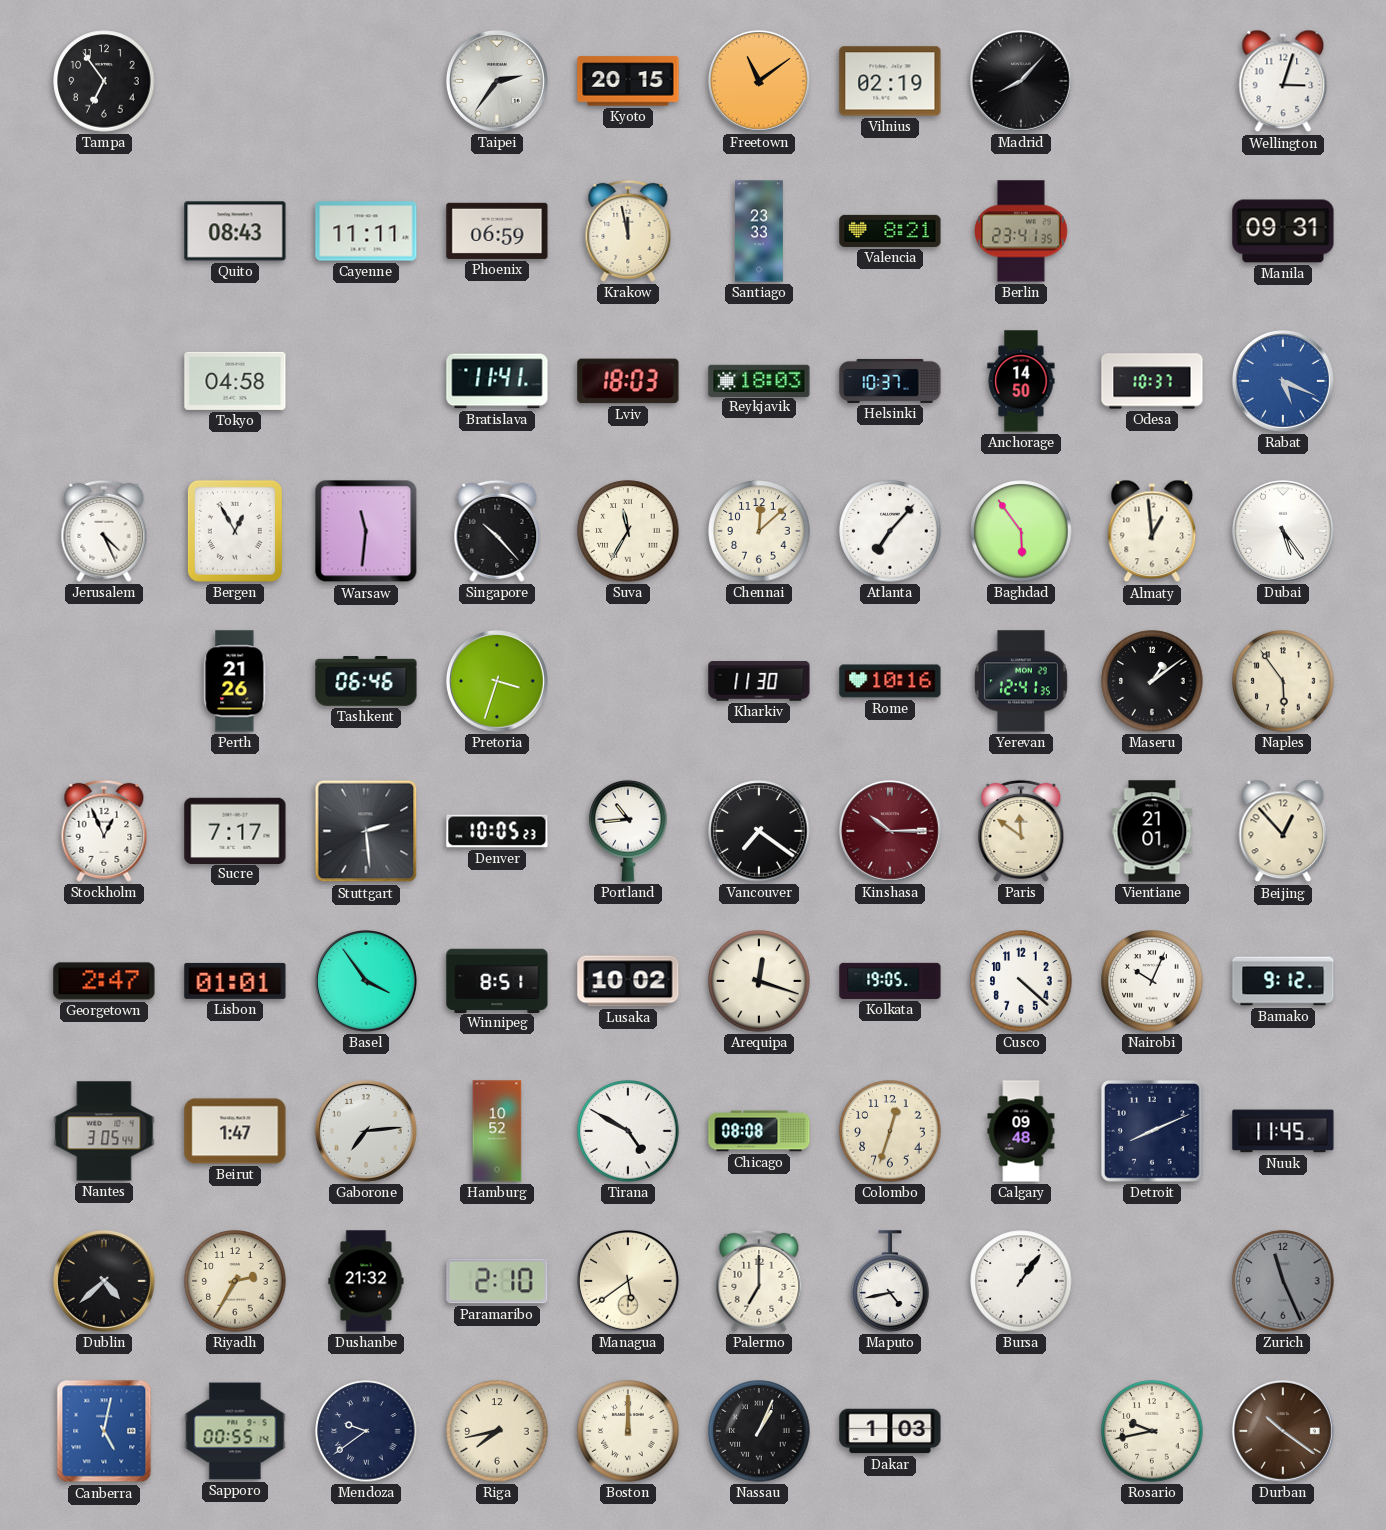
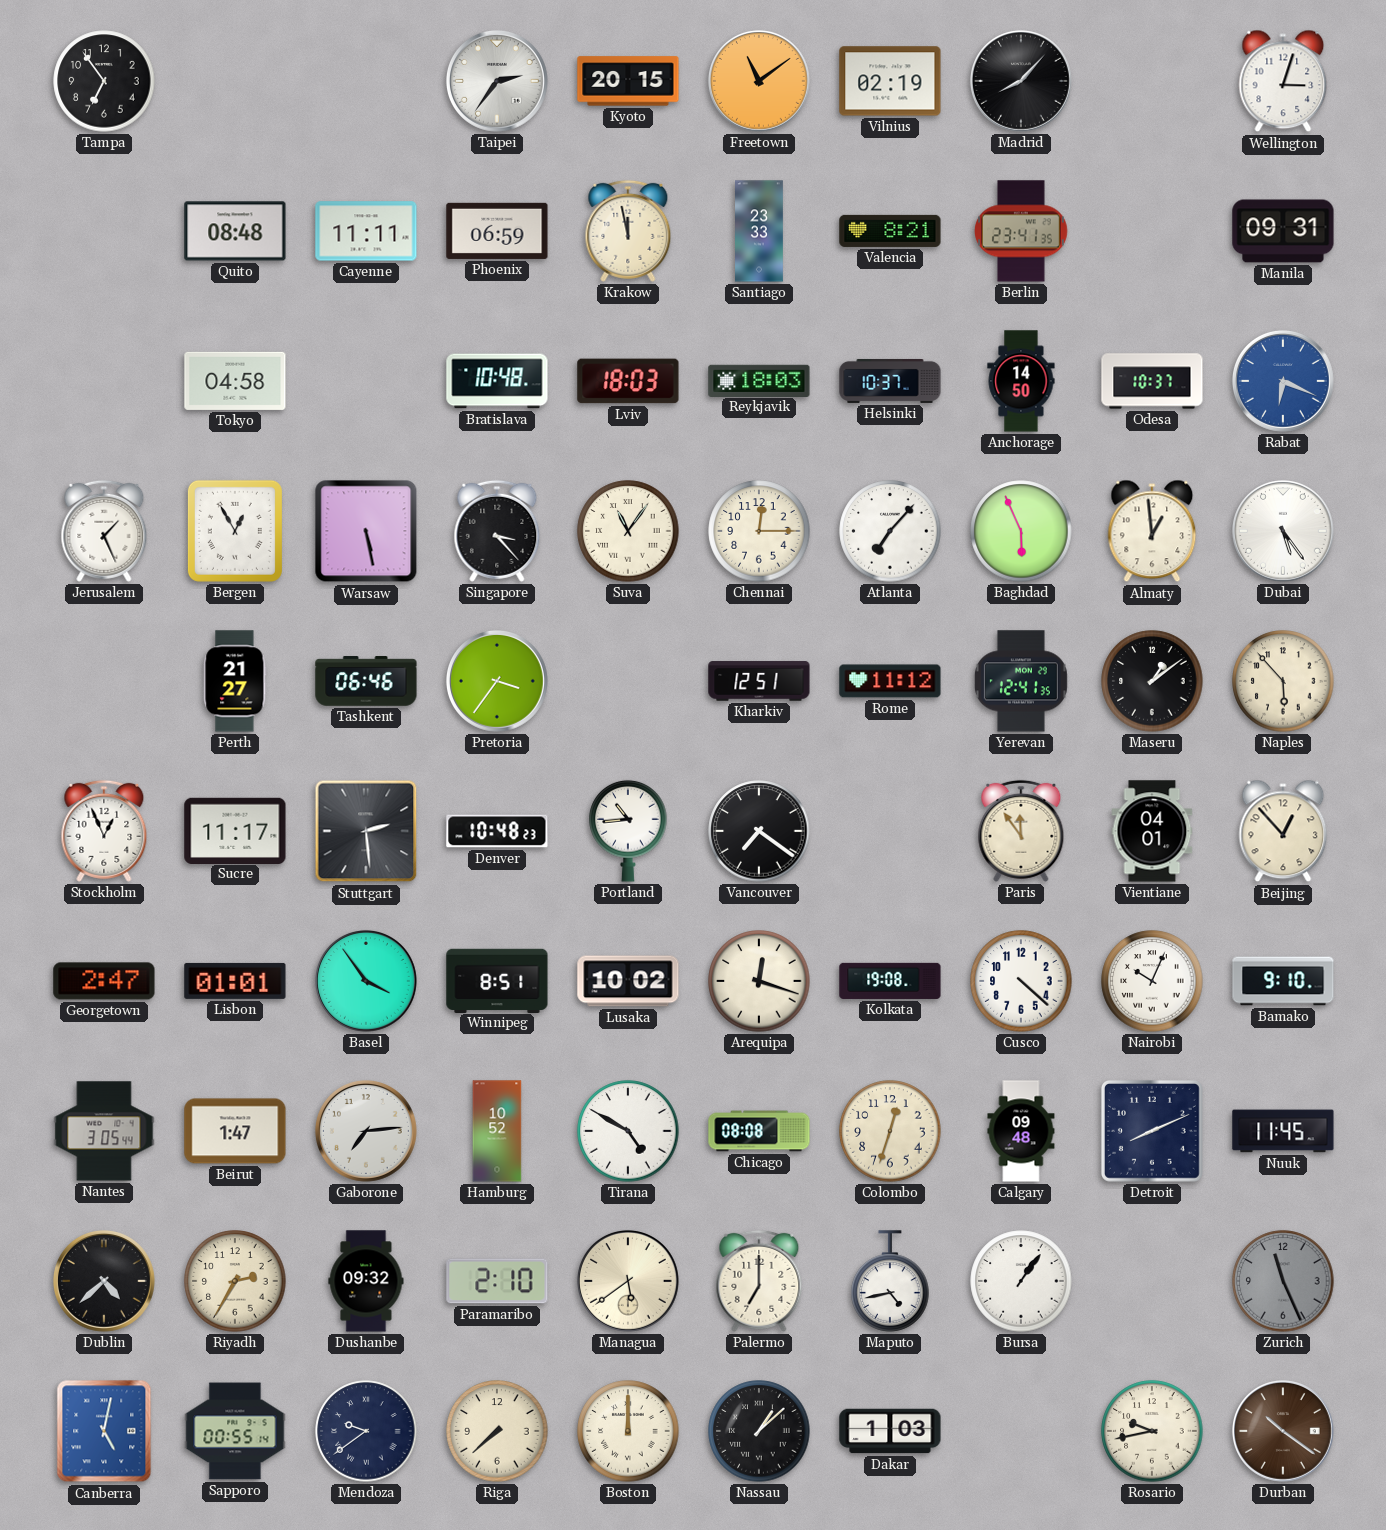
Quito: 08:43 -> 08:48
Bratislava: 11:41 -> 10:48
Rabat: 5:19 -> 6:19
Jerusalem: 4:26 -> 1:26
Warsaw: 11:31 -> 5:28
Singapore: 10:23 -> 3:23
Suva: 11:35 -> 11:06
Chennai: 12:08 -> 12:15
Baghdad: 5:54 -> 5:56
Perth: 21:26 -> 21:27
Pretoria: 3:33 -> 3:36
Kharkiv: 11:30 -> 12:51
Rome: 10:16 -> 11:12
Naples: 5:54 -> 5:53
Sucre: 7:17 -> 11:17
Denver: 10:05 -> 10:48
Kinshasa: 10:15 -> none
Paris: 11:51 -> 11:54
Vientiane: 21:01 -> 04:01
Kolkata: 19:05 -> 19:08
Bamako: 9:12 -> 9:10
Dushanbe: 21:32 -> 09:32
Riga: 7:43 -> 7:38
Nassau: 1:04 -> 1:08
